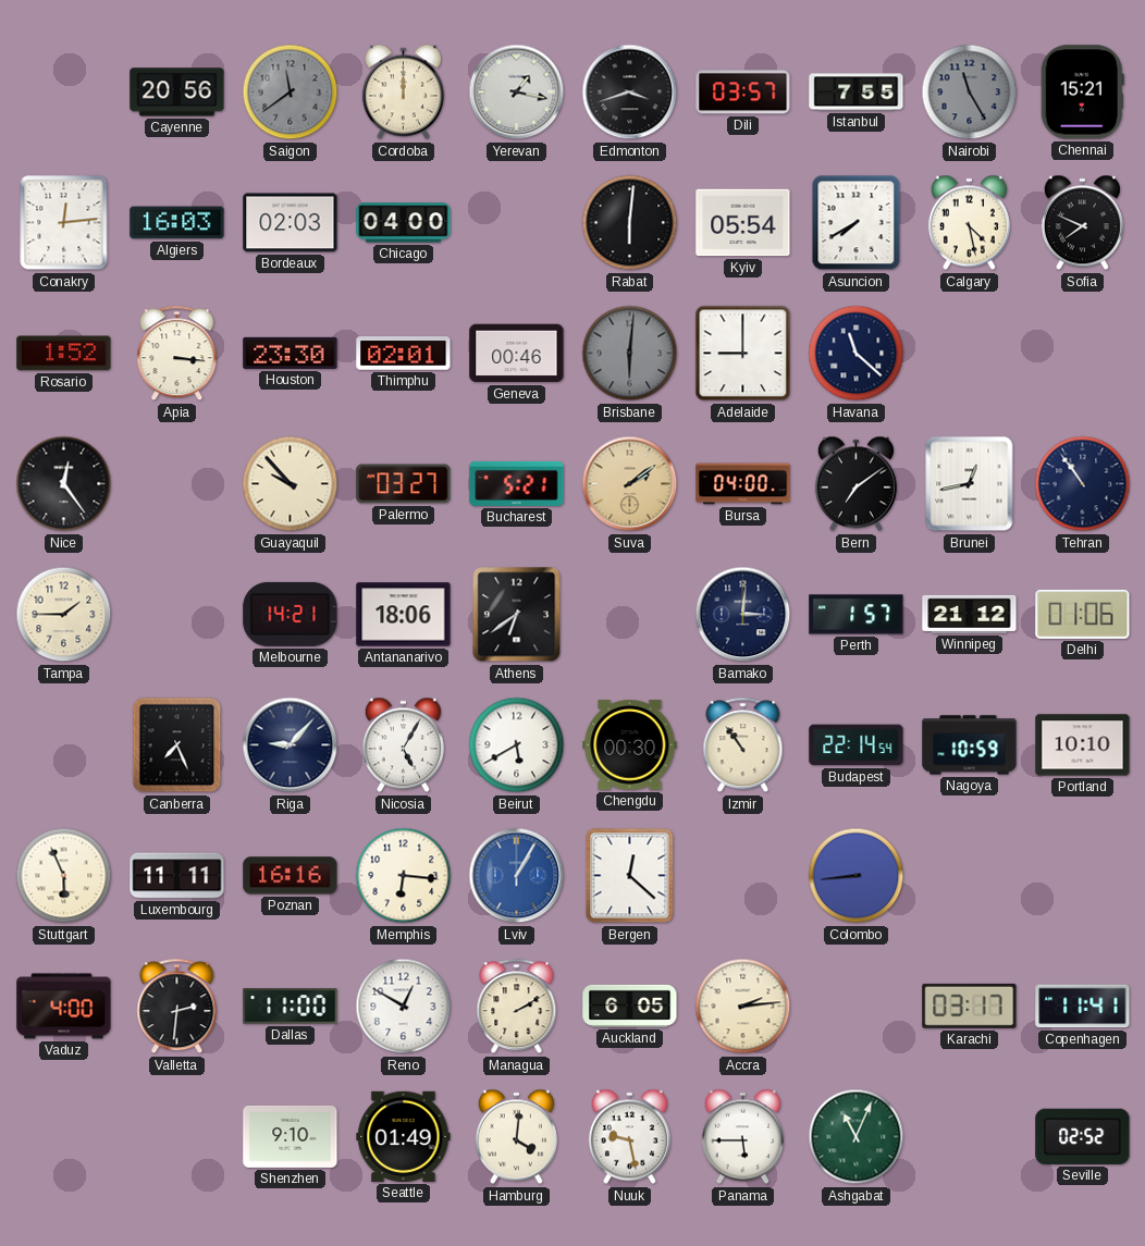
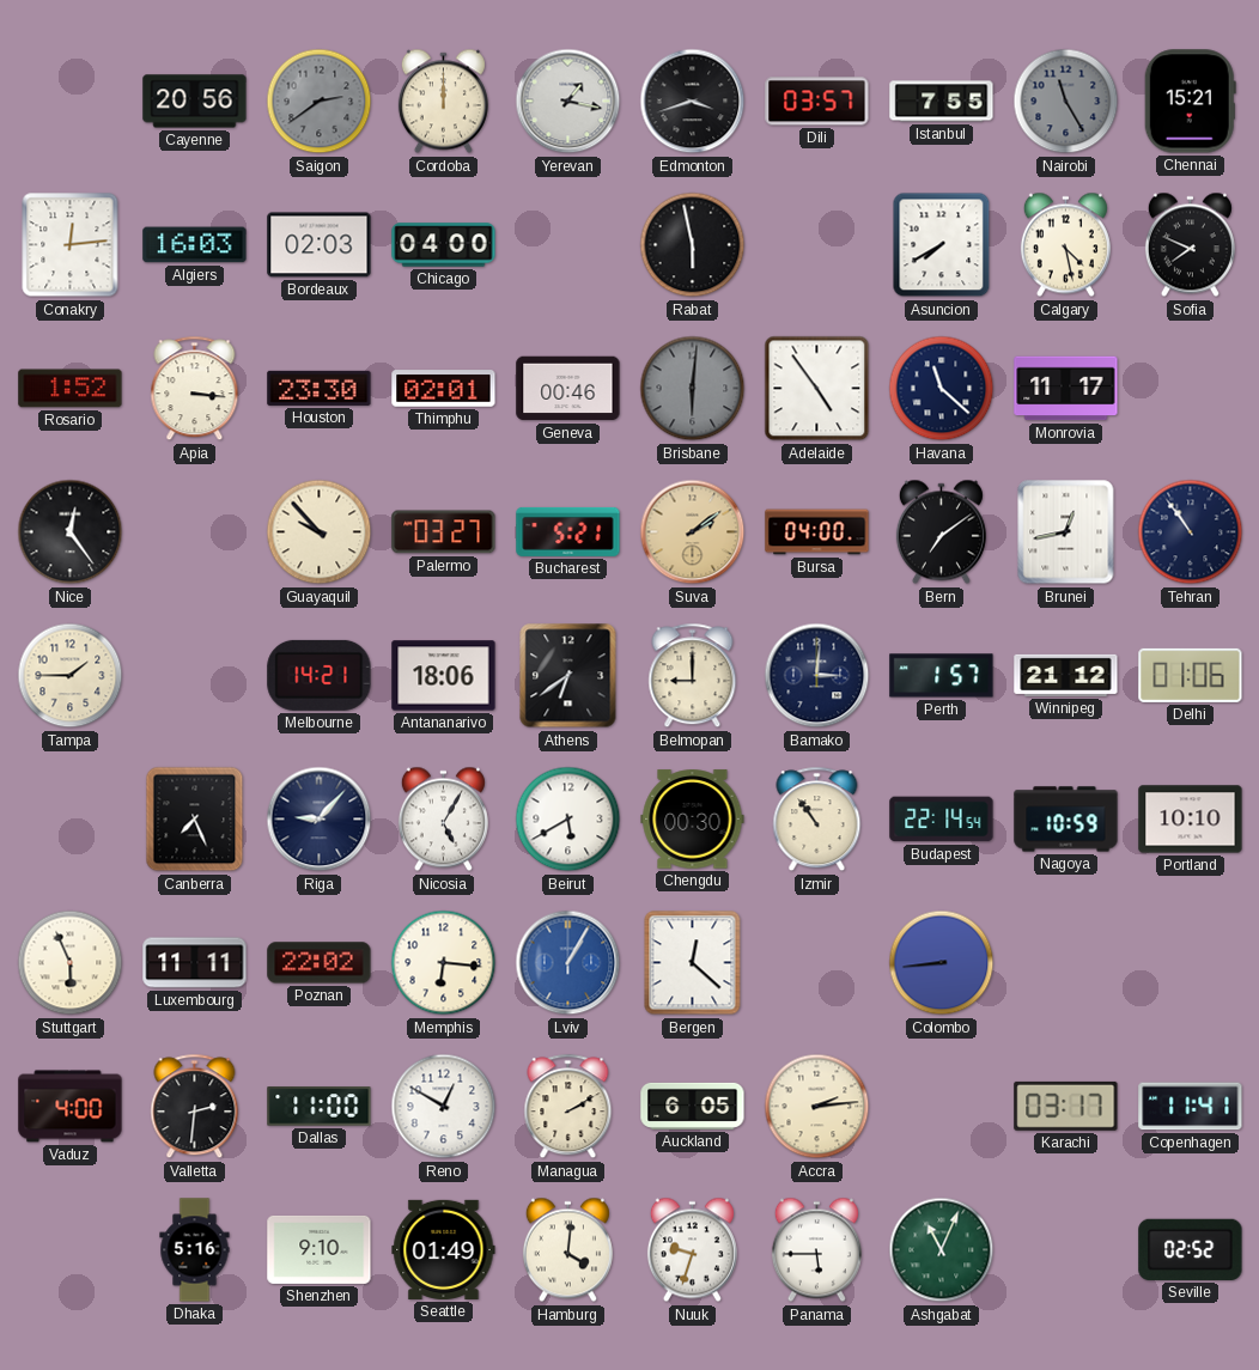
Saigon: 11:39 -> 2:39
Rabat: 6:01 -> 5:58
Kyiv: 05:54 -> none
Adelaide: 9:00 -> 4:54
Monrovia: none -> 11:17
Belmopan: none -> 9:00
Poznan: 16:16 -> 22:02
Dhaka: none -> 5:16
Nuuk: 9:28 -> 9:33
